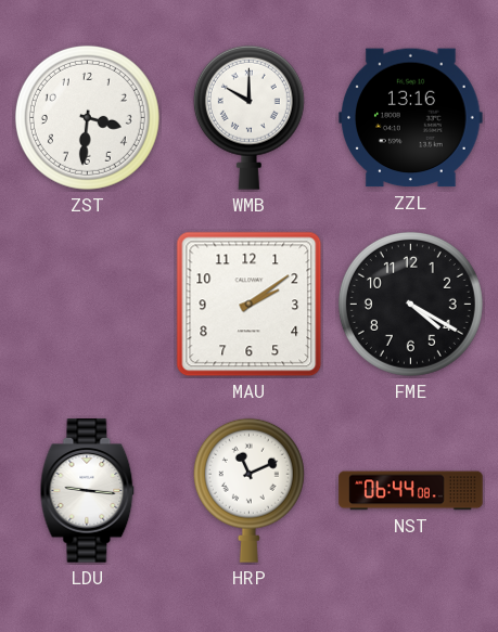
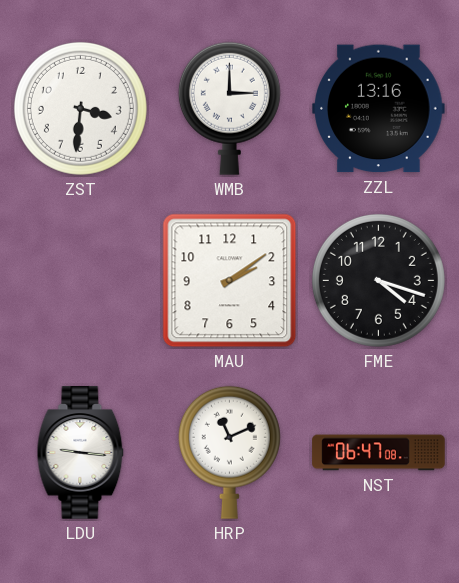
WMB: 10:00 -> 3:00
FME: 4:20 -> 4:18
NST: 06:44 -> 06:47
